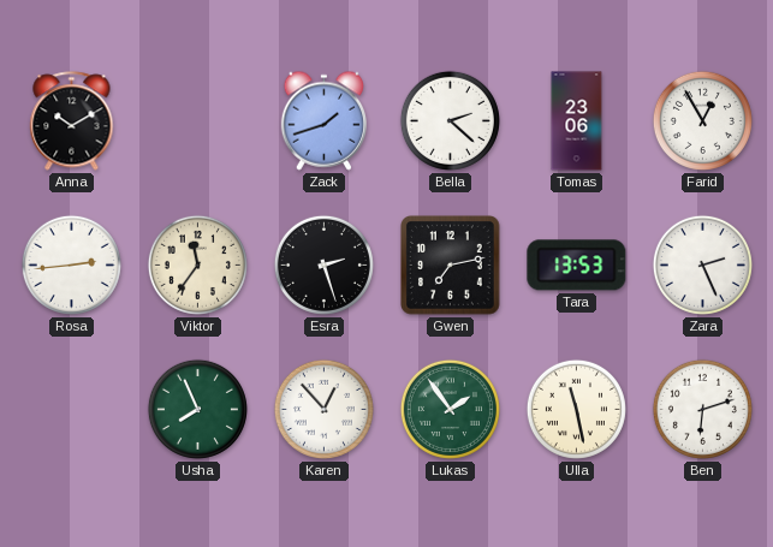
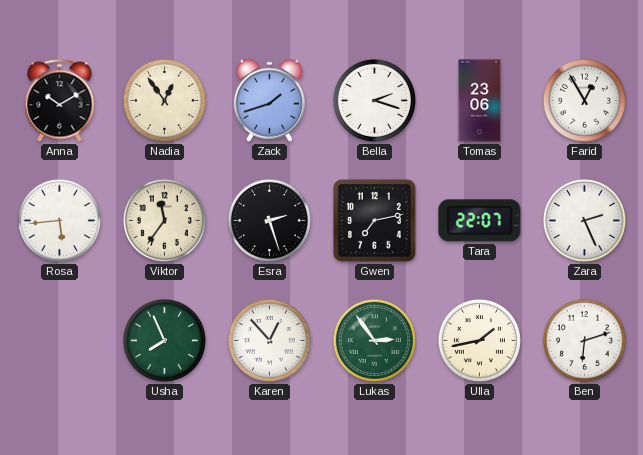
Nadia: none -> 12:54
Bella: 2:22 -> 2:18
Rosa: 2:44 -> 5:44
Tara: 13:53 -> 22:07
Lukas: 1:54 -> 2:54
Ulla: 11:28 -> 1:43
